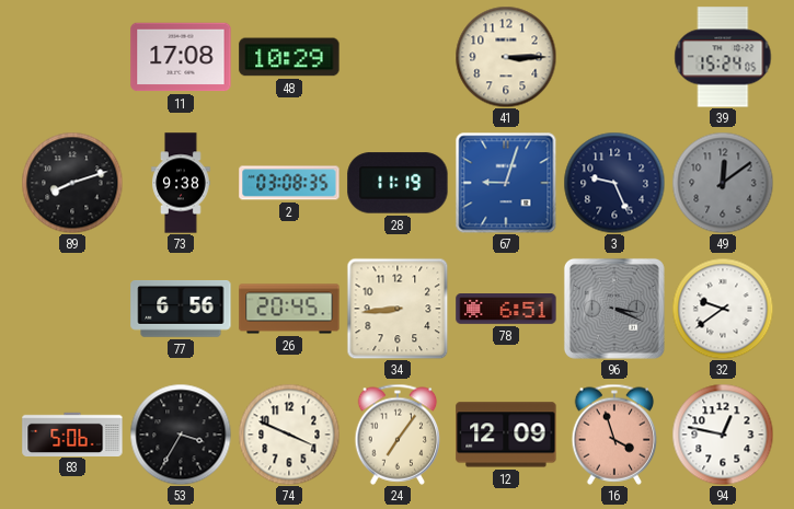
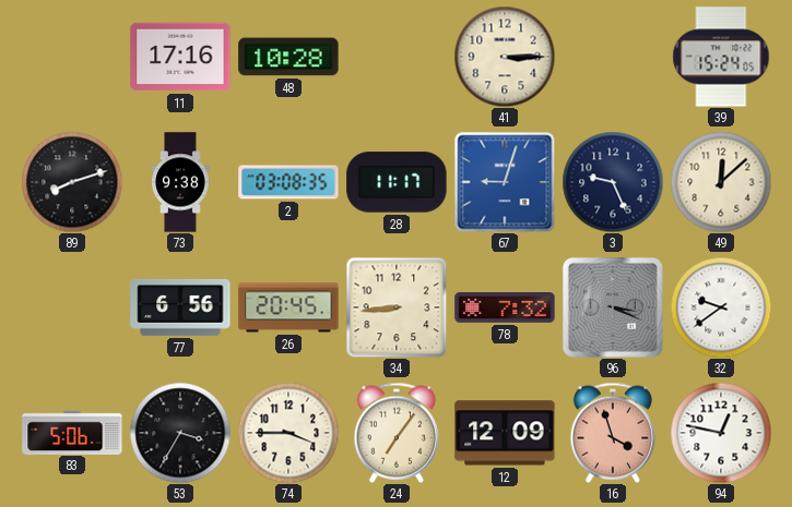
11: 17:08 -> 17:16
48: 10:29 -> 10:28
28: 11:19 -> 11:17
49: 12:09 -> 12:08
49 dial: grey -> cream
78: 6:51 -> 7:32
74: 3:49 -> 3:45
